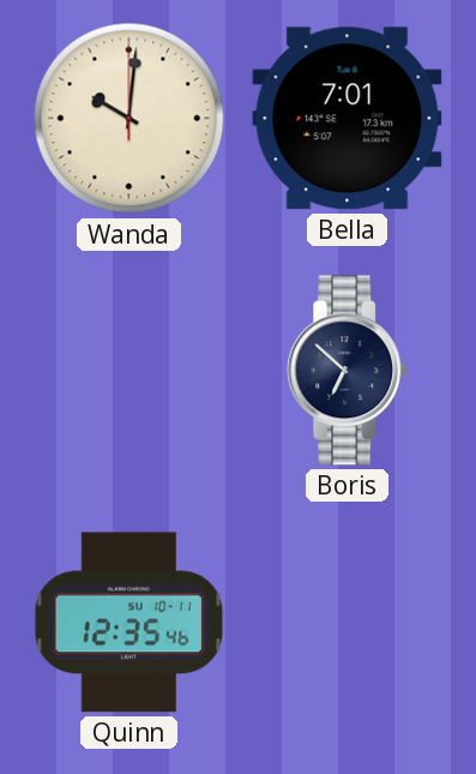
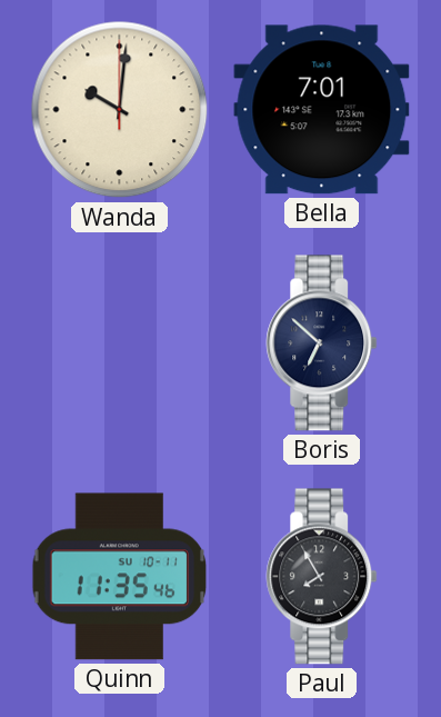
Quinn: 12:35 -> 11:35
Paul: none -> 7:55
